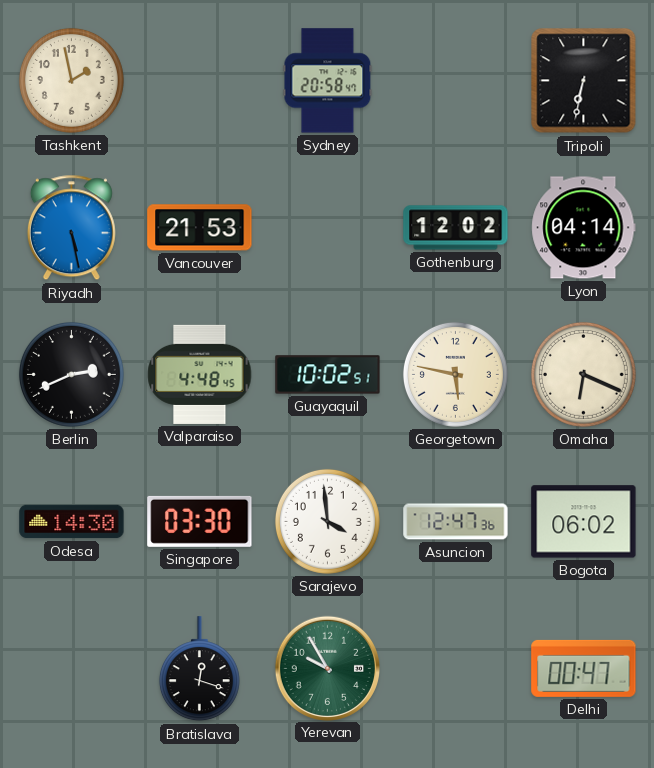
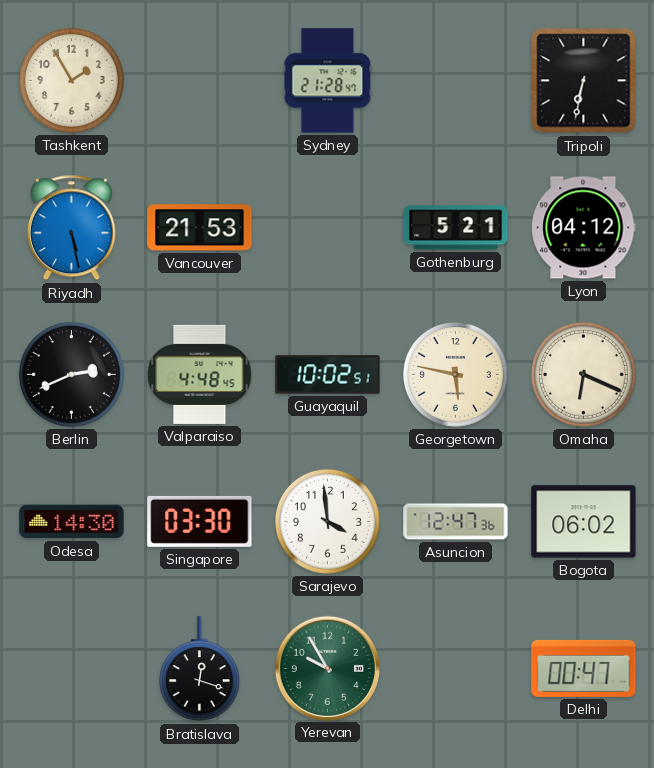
Tashkent: 1:58 -> 1:55
Sydney: 20:58 -> 21:28
Gothenburg: 12:02 -> 5:21
Lyon: 04:14 -> 04:12
